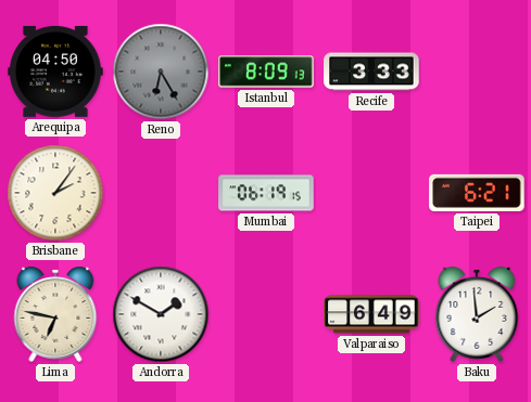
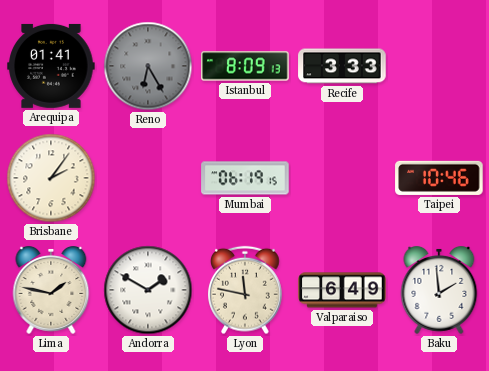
Arequipa: 04:50 -> 01:41
Taipei: 6:21 -> 10:46
Lima: 6:47 -> 1:47
Lyon: none -> 11:47
